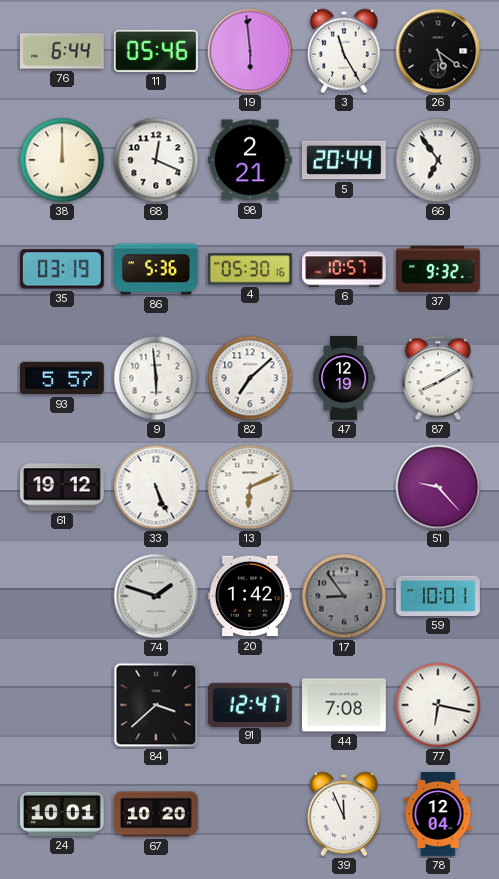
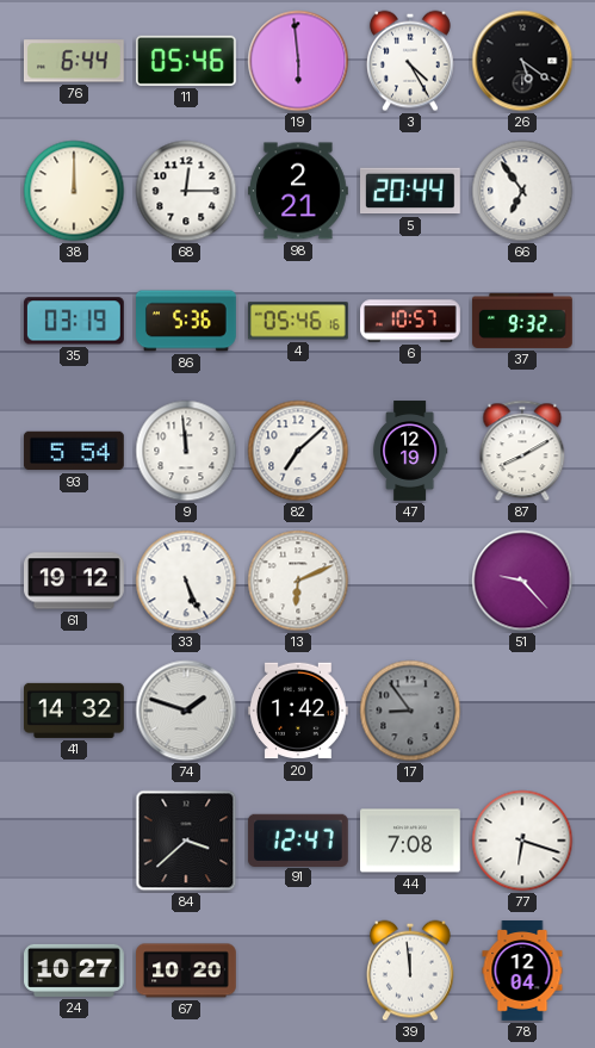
3: 11:25 -> 4:25
68: 12:19 -> 12:15
4: 05:30 -> 05:46
93: 5:57 -> 5:54
9: 5:59 -> 11:59
41: none -> 14:32
59: 10:01 -> none
77: 6:17 -> 6:18
24: 10:01 -> 10:27
39: 11:56 -> 11:59
